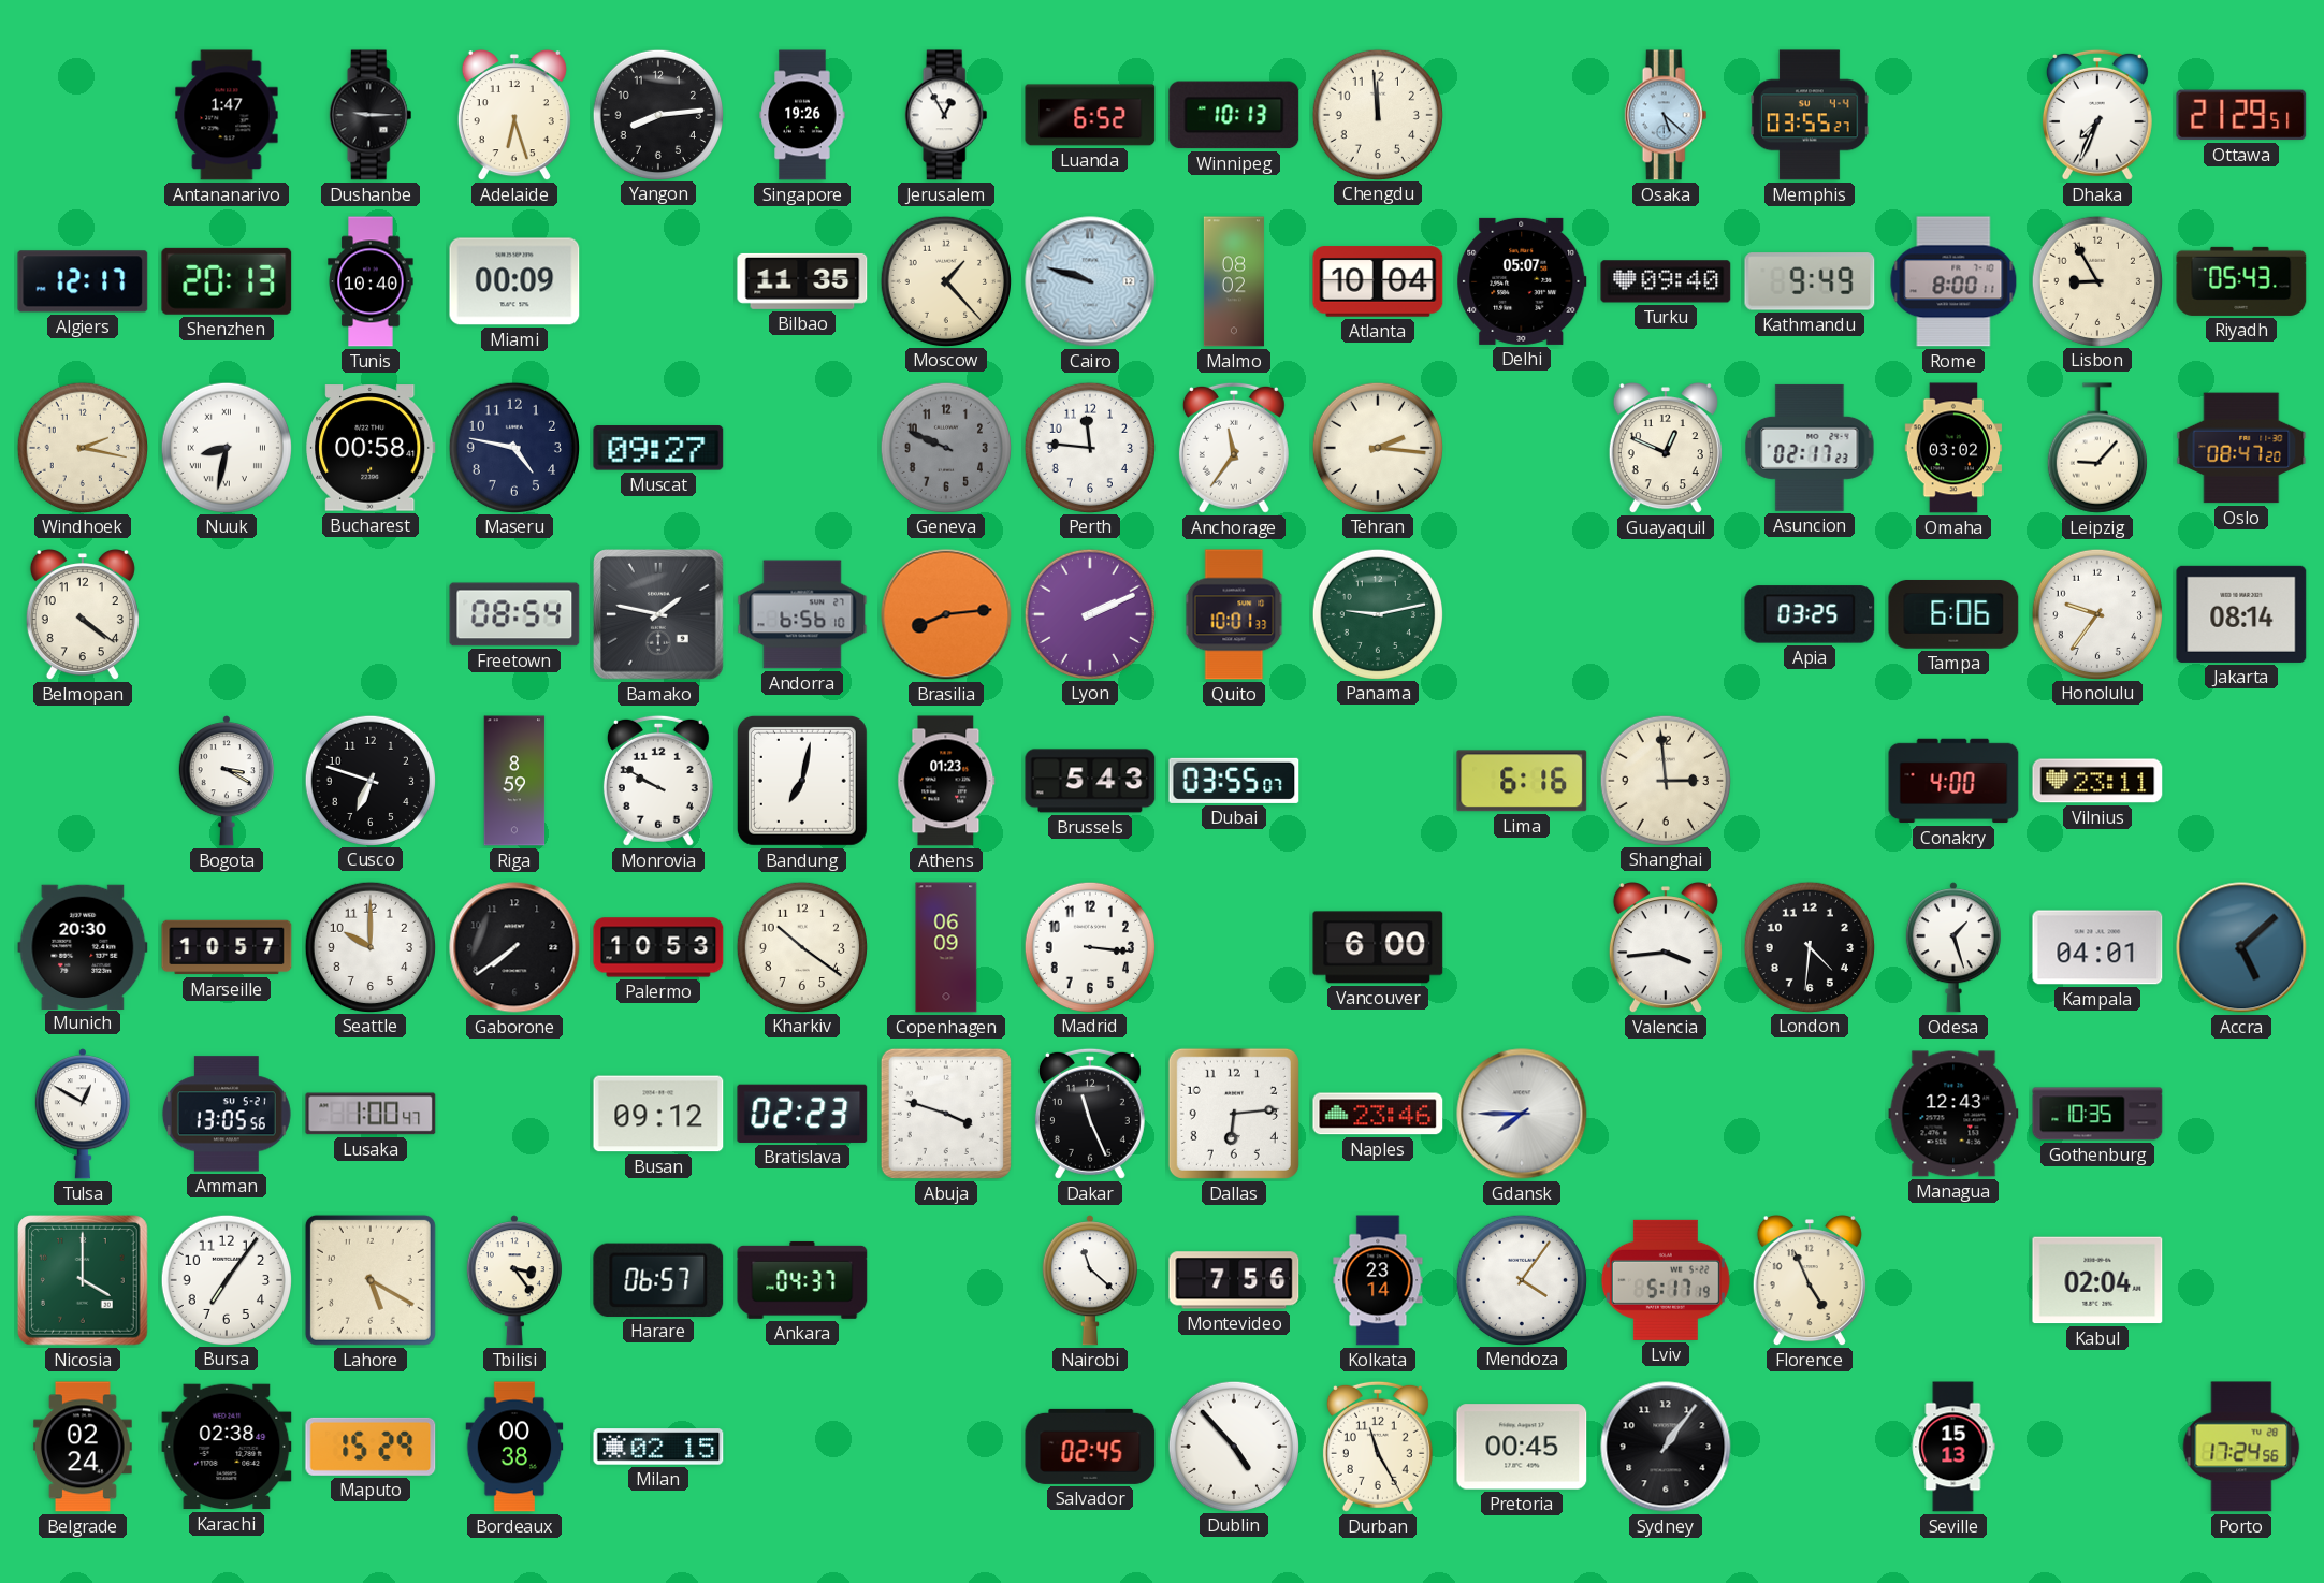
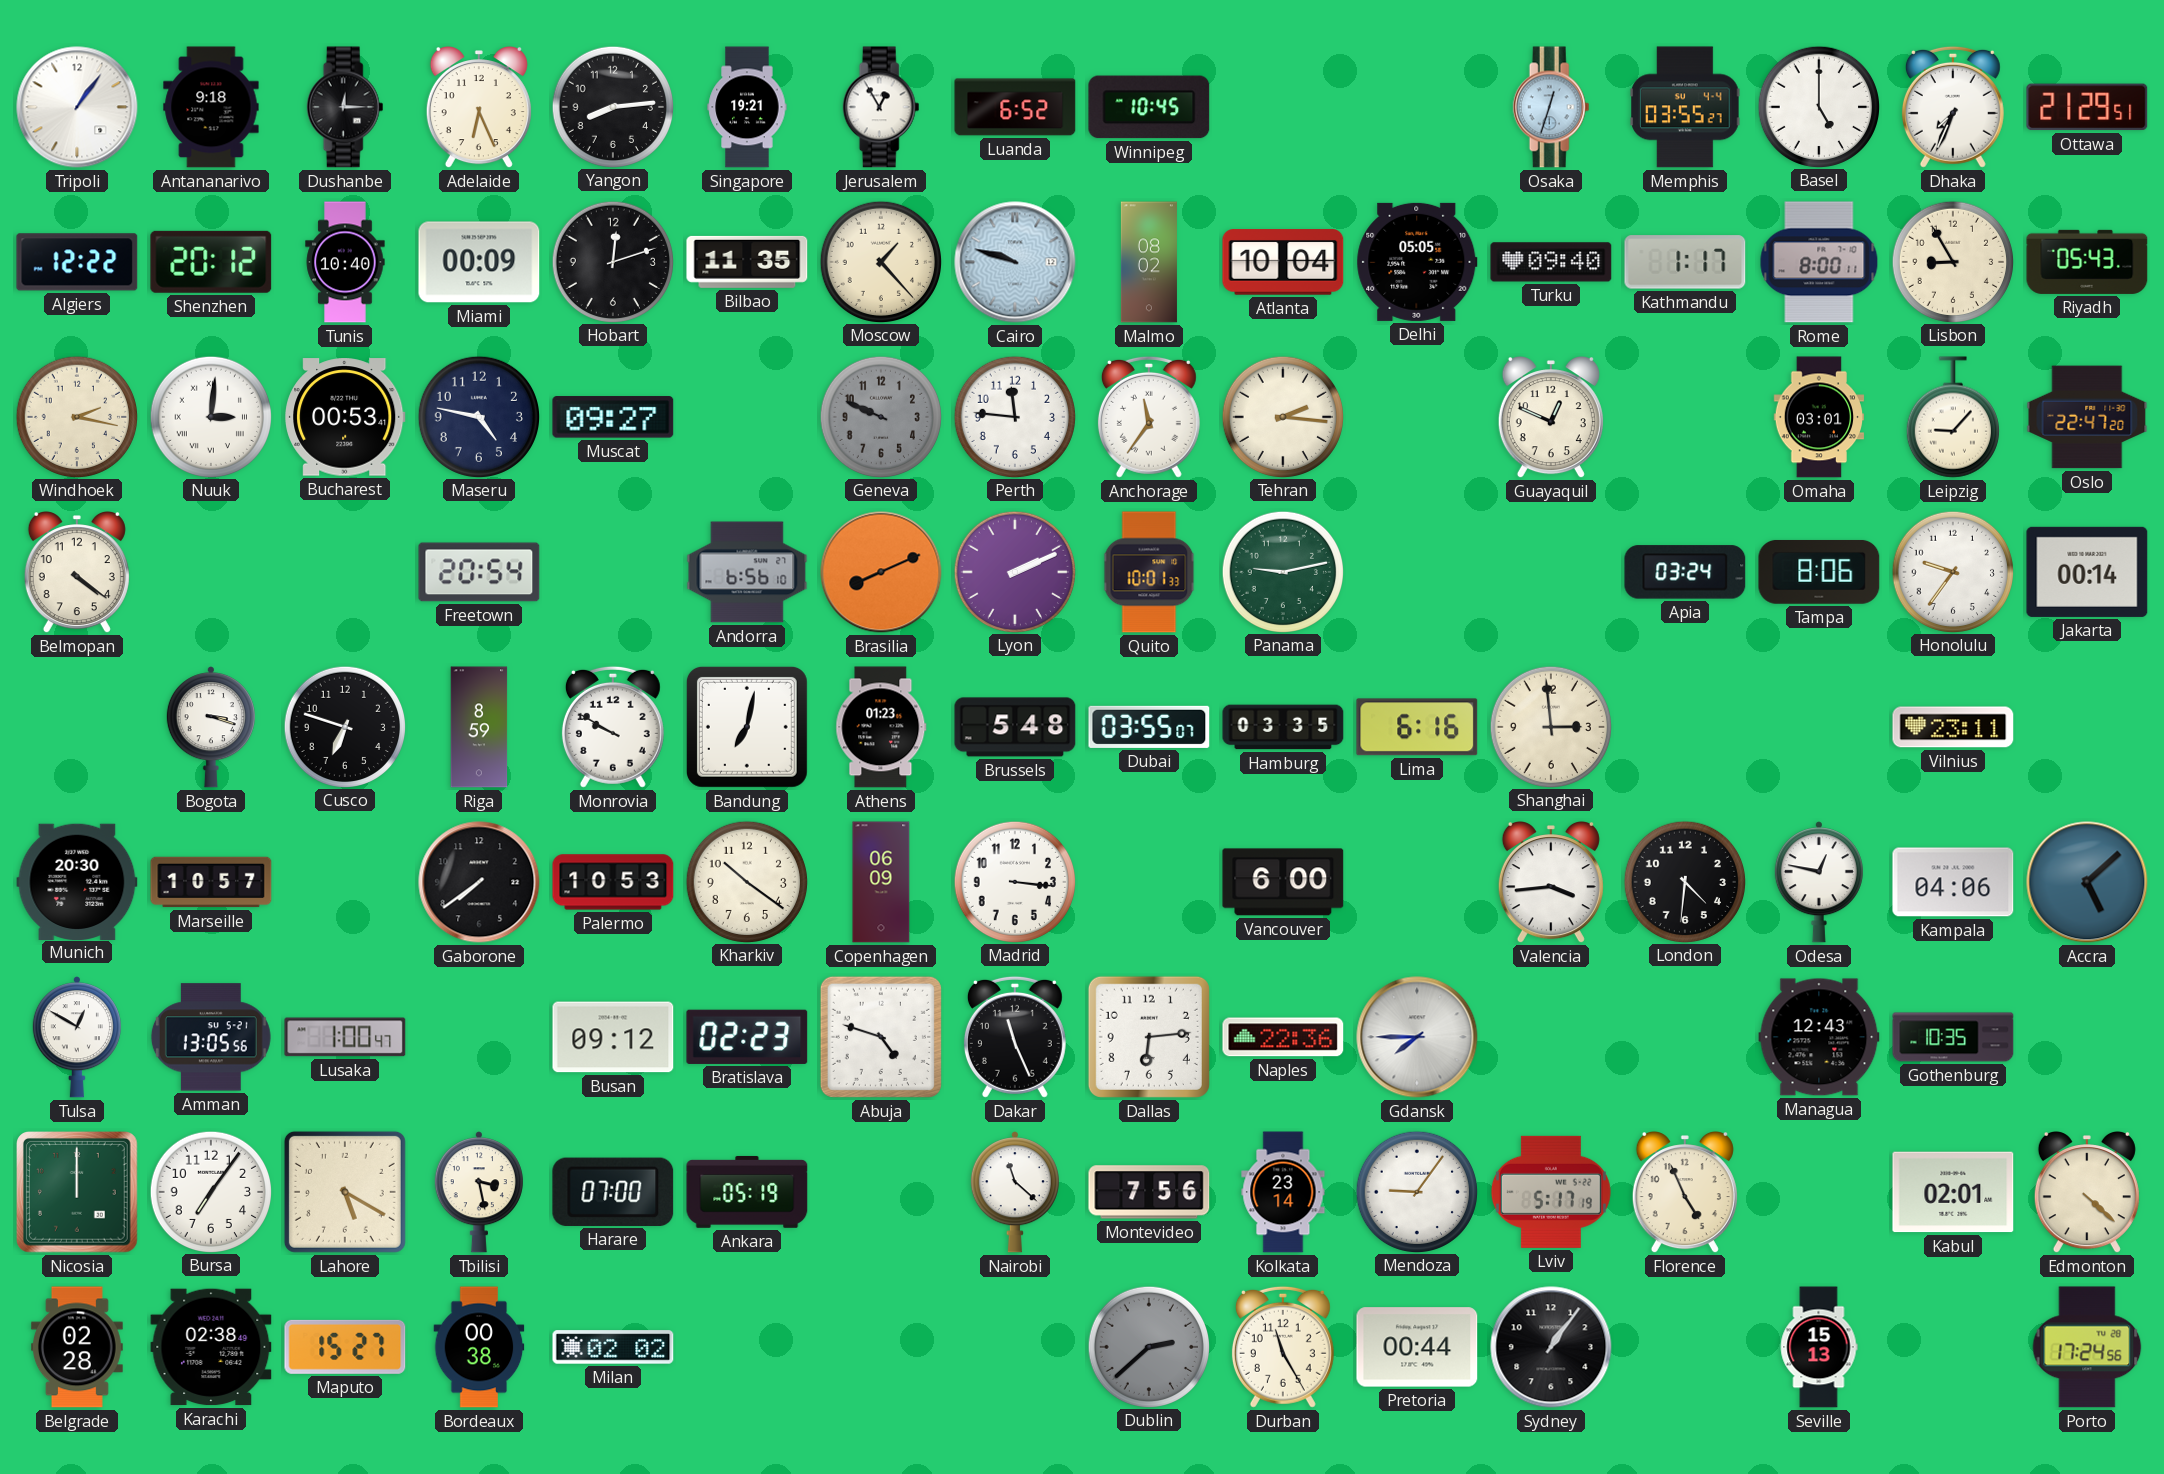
Tripoli: none -> 1:06
Antananarivo: 1:47 -> 9:18
Dushanbe: 9:15 -> 12:15
Adelaide: 6:27 -> 6:26
Singapore: 19:26 -> 19:21
Winnipeg: 10:13 -> 10:45
Chengdu: 11:59 -> none
Osaka: 5:22 -> 12:33
Basel: none -> 5:00
Algiers: 12:17 -> 12:22
Shenzhen: 20:13 -> 20:12
Hobart: none -> 12:12
Delhi: 05:07 -> 05:05
Kathmandu: 9:49 -> 1:17
Nuuk: 8:32 -> 3:01
Bucharest: 00:58 -> 00:53
Asuncion: 02:17 -> none
Omaha: 03:02 -> 03:01
Oslo: 08:47 -> 22:47
Freetown: 08:54 -> 20:54
Bamako: 1:47 -> none
Brasilia: 8:14 -> 8:11
Apia: 03:25 -> 03:24
Tampa: 6:06 -> 8:06
Jakarta: 08:14 -> 00:14
Bogota: 3:20 -> 3:18
Brussels: 5:43 -> 5:48
Hamburg: none -> 03:35
Conakry: 4:00 -> none
Seattle: 10:00 -> none
Odesa: 1:27 -> 12:47
Kampala: 04:01 -> 04:06
Abuja: 3:48 -> 4:48
Naples: 23:46 -> 22:36
Nicosia: 4:00 -> 12:00
Tbilisi: 3:24 -> 3:28
Harare: 06:57 -> 07:00
Ankara: 04:37 -> 05:19
Mendoza: 4:06 -> 9:06
Kabul: 02:04 -> 02:01
Edmonton: none -> 4:22
Belgrade: 02:24 -> 02:28
Maputo: 15:29 -> 15:27
Milan: 02:15 -> 02:02
Salvador: 02:45 -> none
Dublin: 4:53 -> 2:38
Dublin dial: white -> grey
Pretoria: 00:45 -> 00:44
